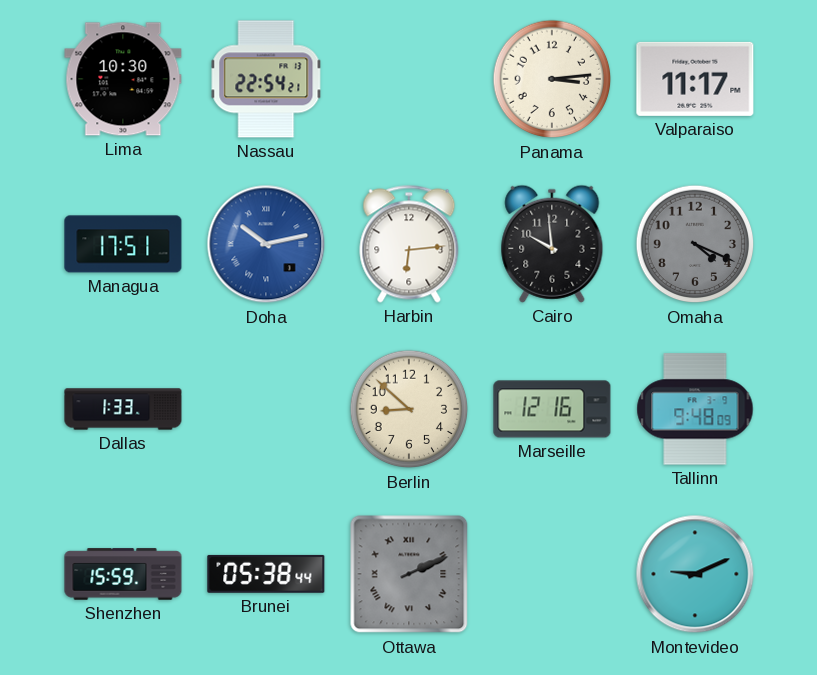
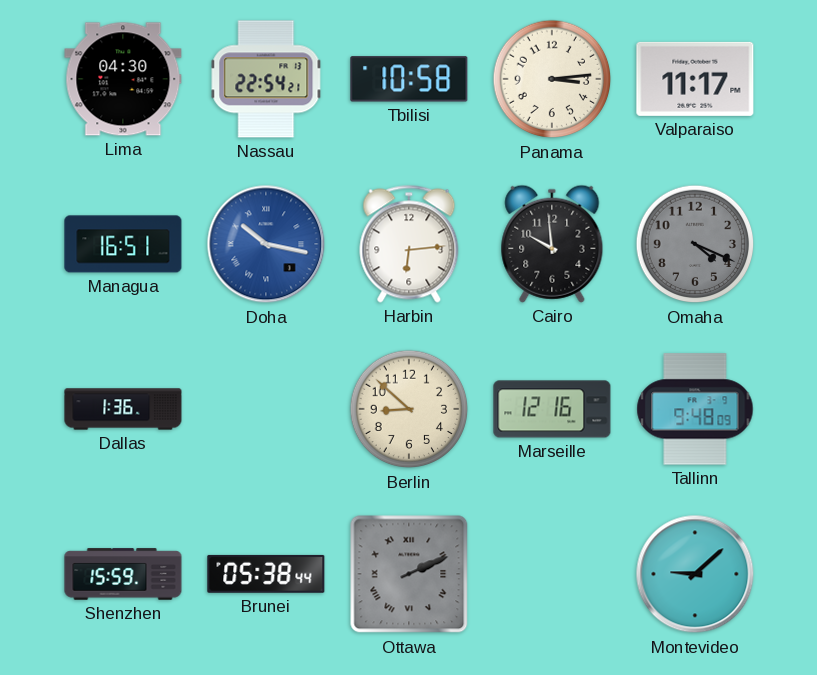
Lima: 10:30 -> 04:30
Tbilisi: none -> 10:58
Managua: 17:51 -> 16:51
Doha: 10:13 -> 10:17
Dallas: 1:33 -> 1:36
Montevideo: 9:11 -> 9:08
